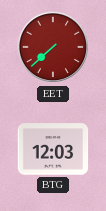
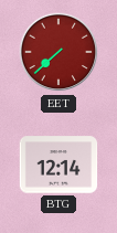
BTG: 12:03 -> 12:14
